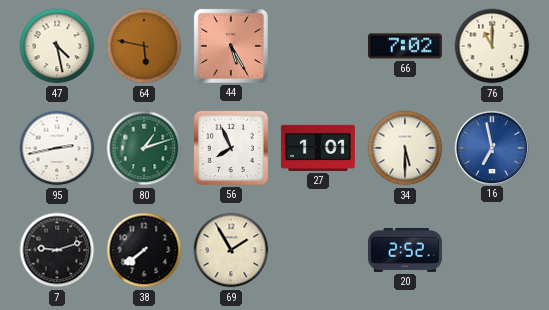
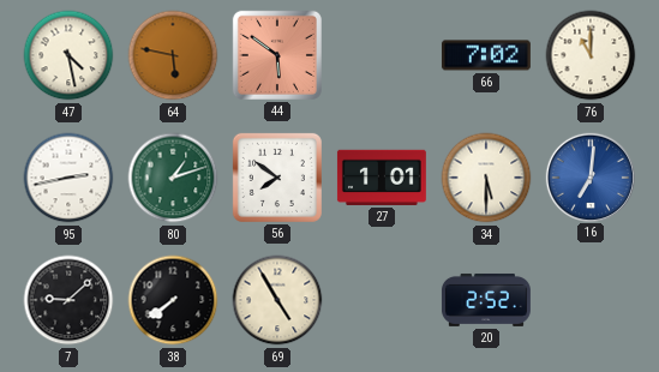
44: 5:25 -> 5:51
56: 7:56 -> 7:51
16: 6:58 -> 7:01
7: 9:12 -> 9:08
69: 1:55 -> 4:55
